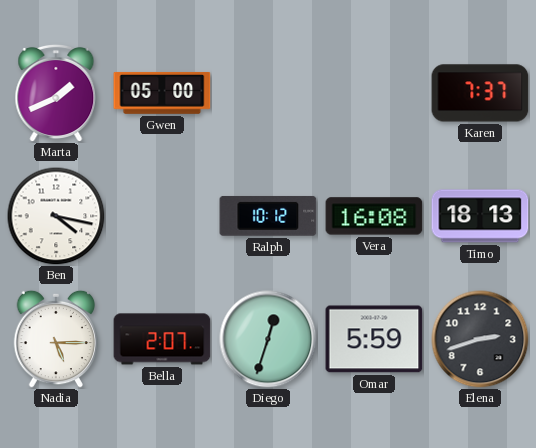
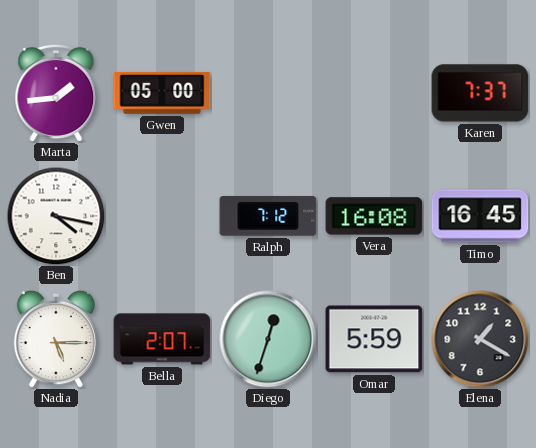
Marta: 1:41 -> 1:44
Ralph: 10:12 -> 7:12
Timo: 18:13 -> 16:45
Elena: 2:42 -> 1:20
